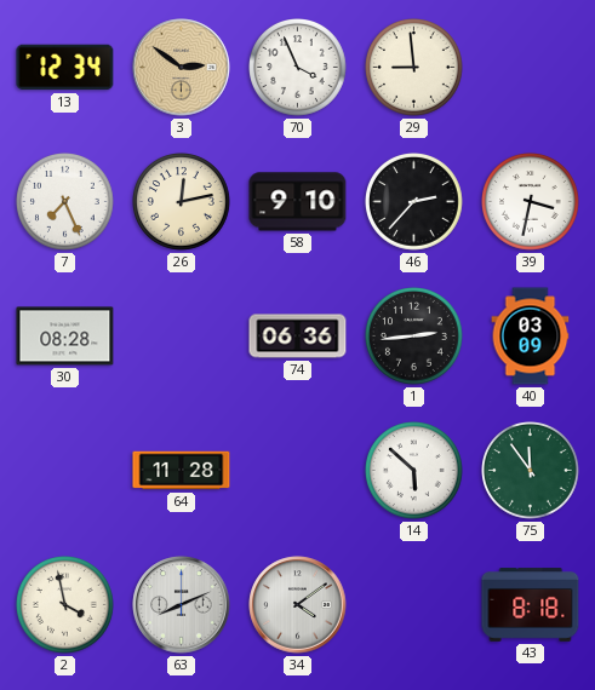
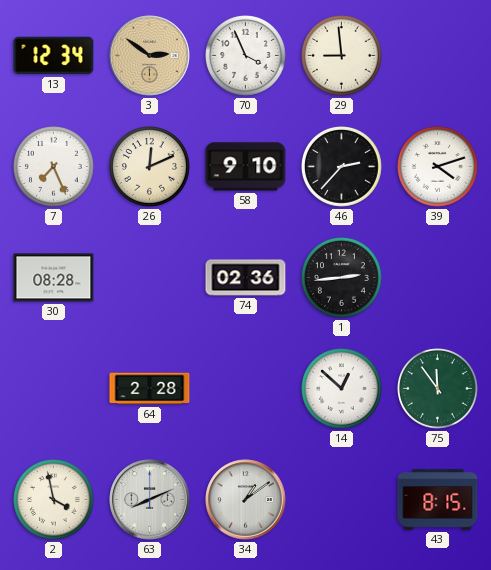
26: 12:13 -> 12:11
39: 3:32 -> 4:12
74: 06:36 -> 02:36
40: 03:09 -> none
64: 11:28 -> 2:28
14: 5:52 -> 12:52
34: 4:09 -> 1:09
43: 8:18 -> 8:15
